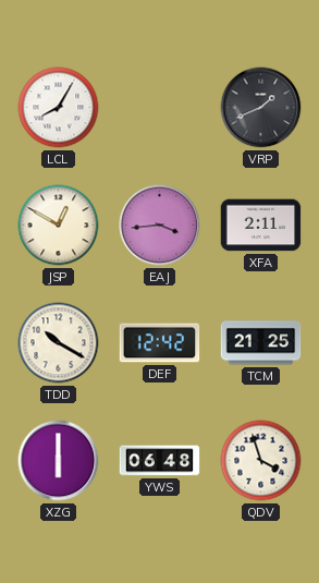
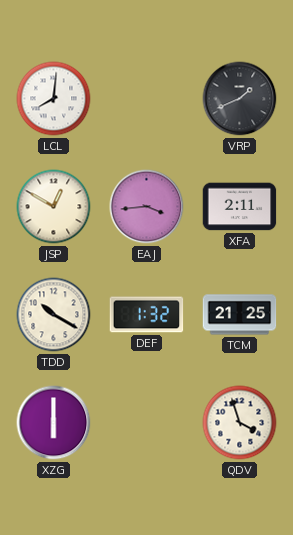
LCL: 8:05 -> 8:01
DEF: 12:42 -> 1:32
YWS: 06:48 -> none
